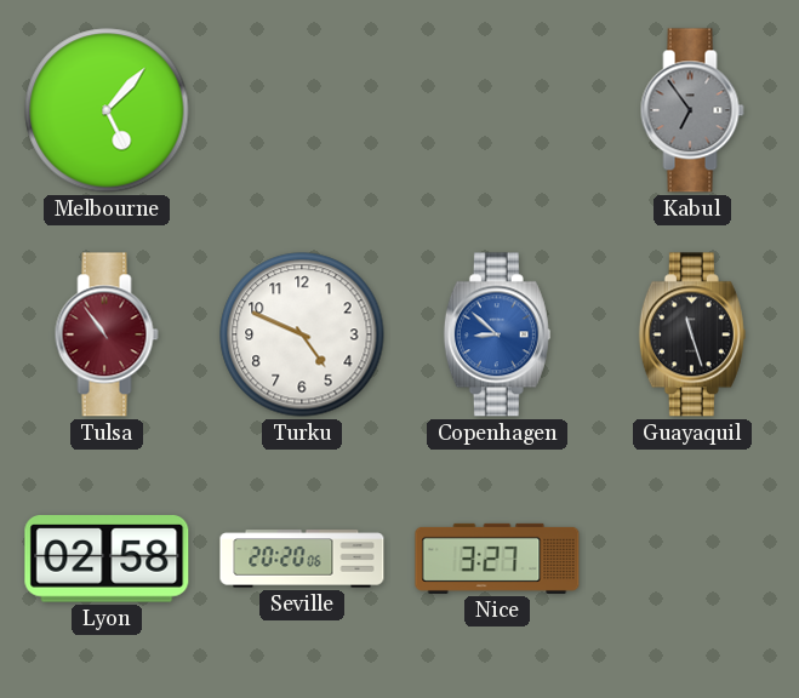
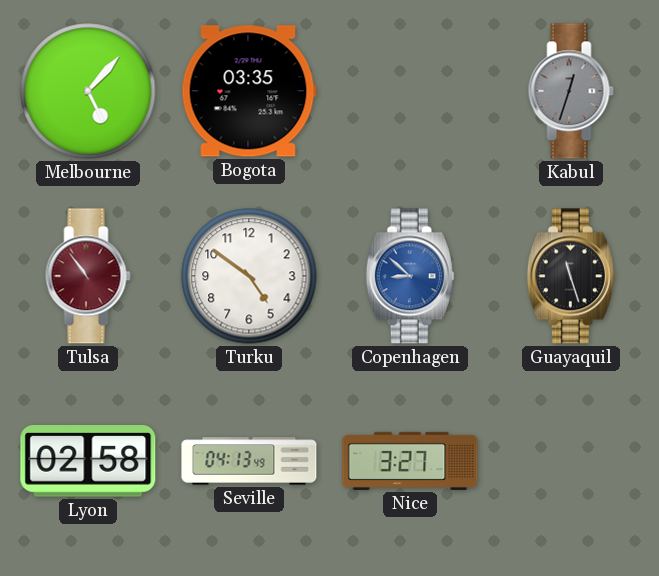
Bogota: none -> 03:35
Kabul: 6:54 -> 12:33
Turku: 4:49 -> 4:51
Seville: 20:20 -> 04:13
